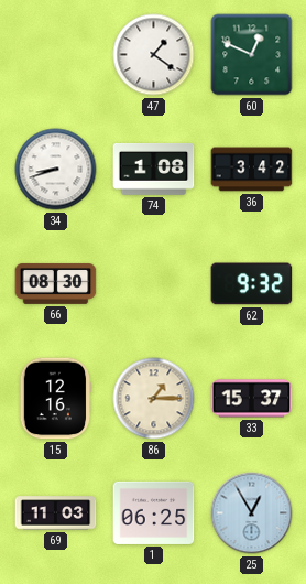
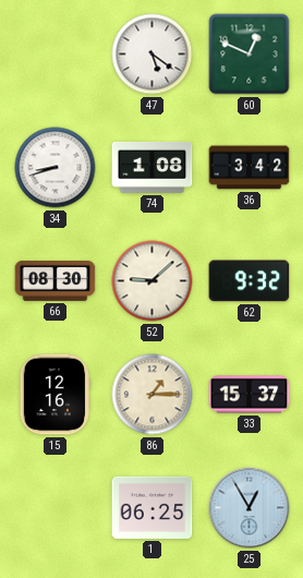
47: 1:21 -> 5:21
52: none -> 9:08
69: 11:03 -> none
